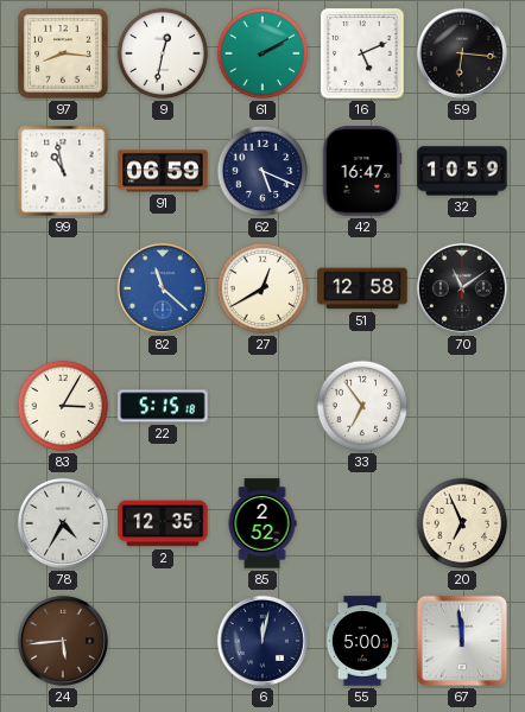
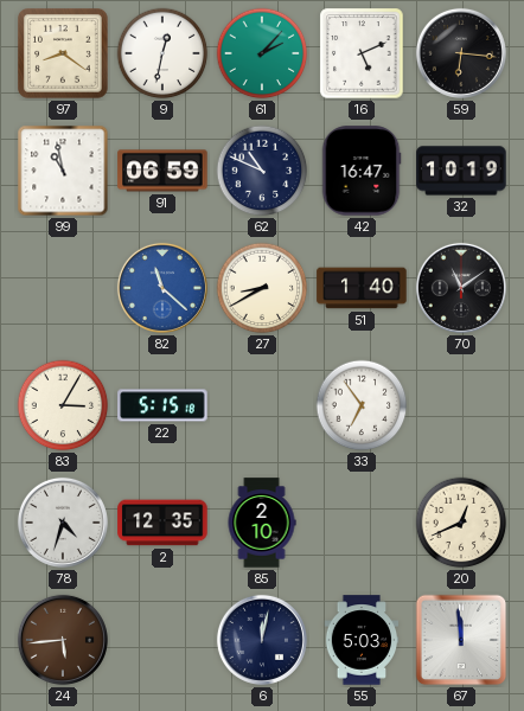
97: 8:16 -> 8:21
61: 2:10 -> 2:07
62: 5:19 -> 10:49
32: 10:59 -> 10:19
27: 12:40 -> 8:40
51: 12:58 -> 1:40
78: 4:35 -> 4:33
85: 2:52 -> 2:10
20: 6:56 -> 12:41
55: 5:00 -> 5:03
